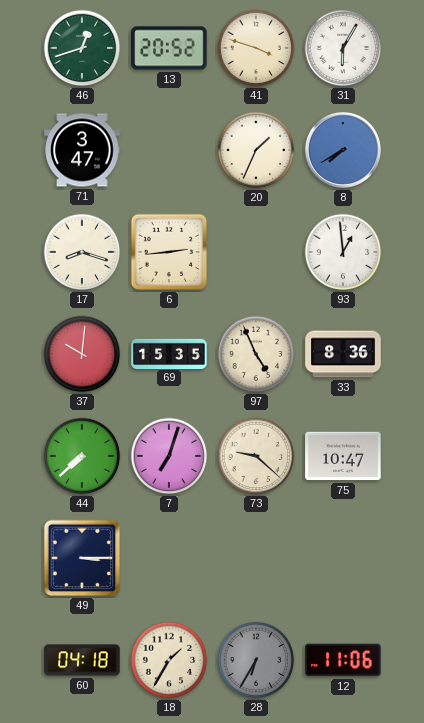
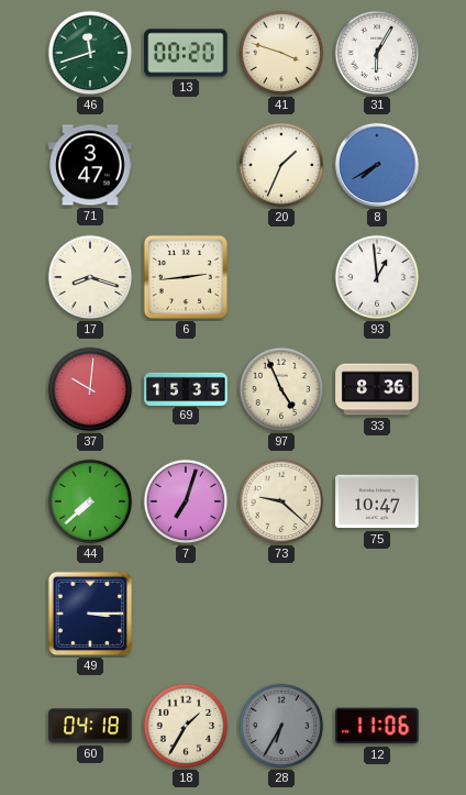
46: 12:42 -> 11:42
13: 20:52 -> 00:20
